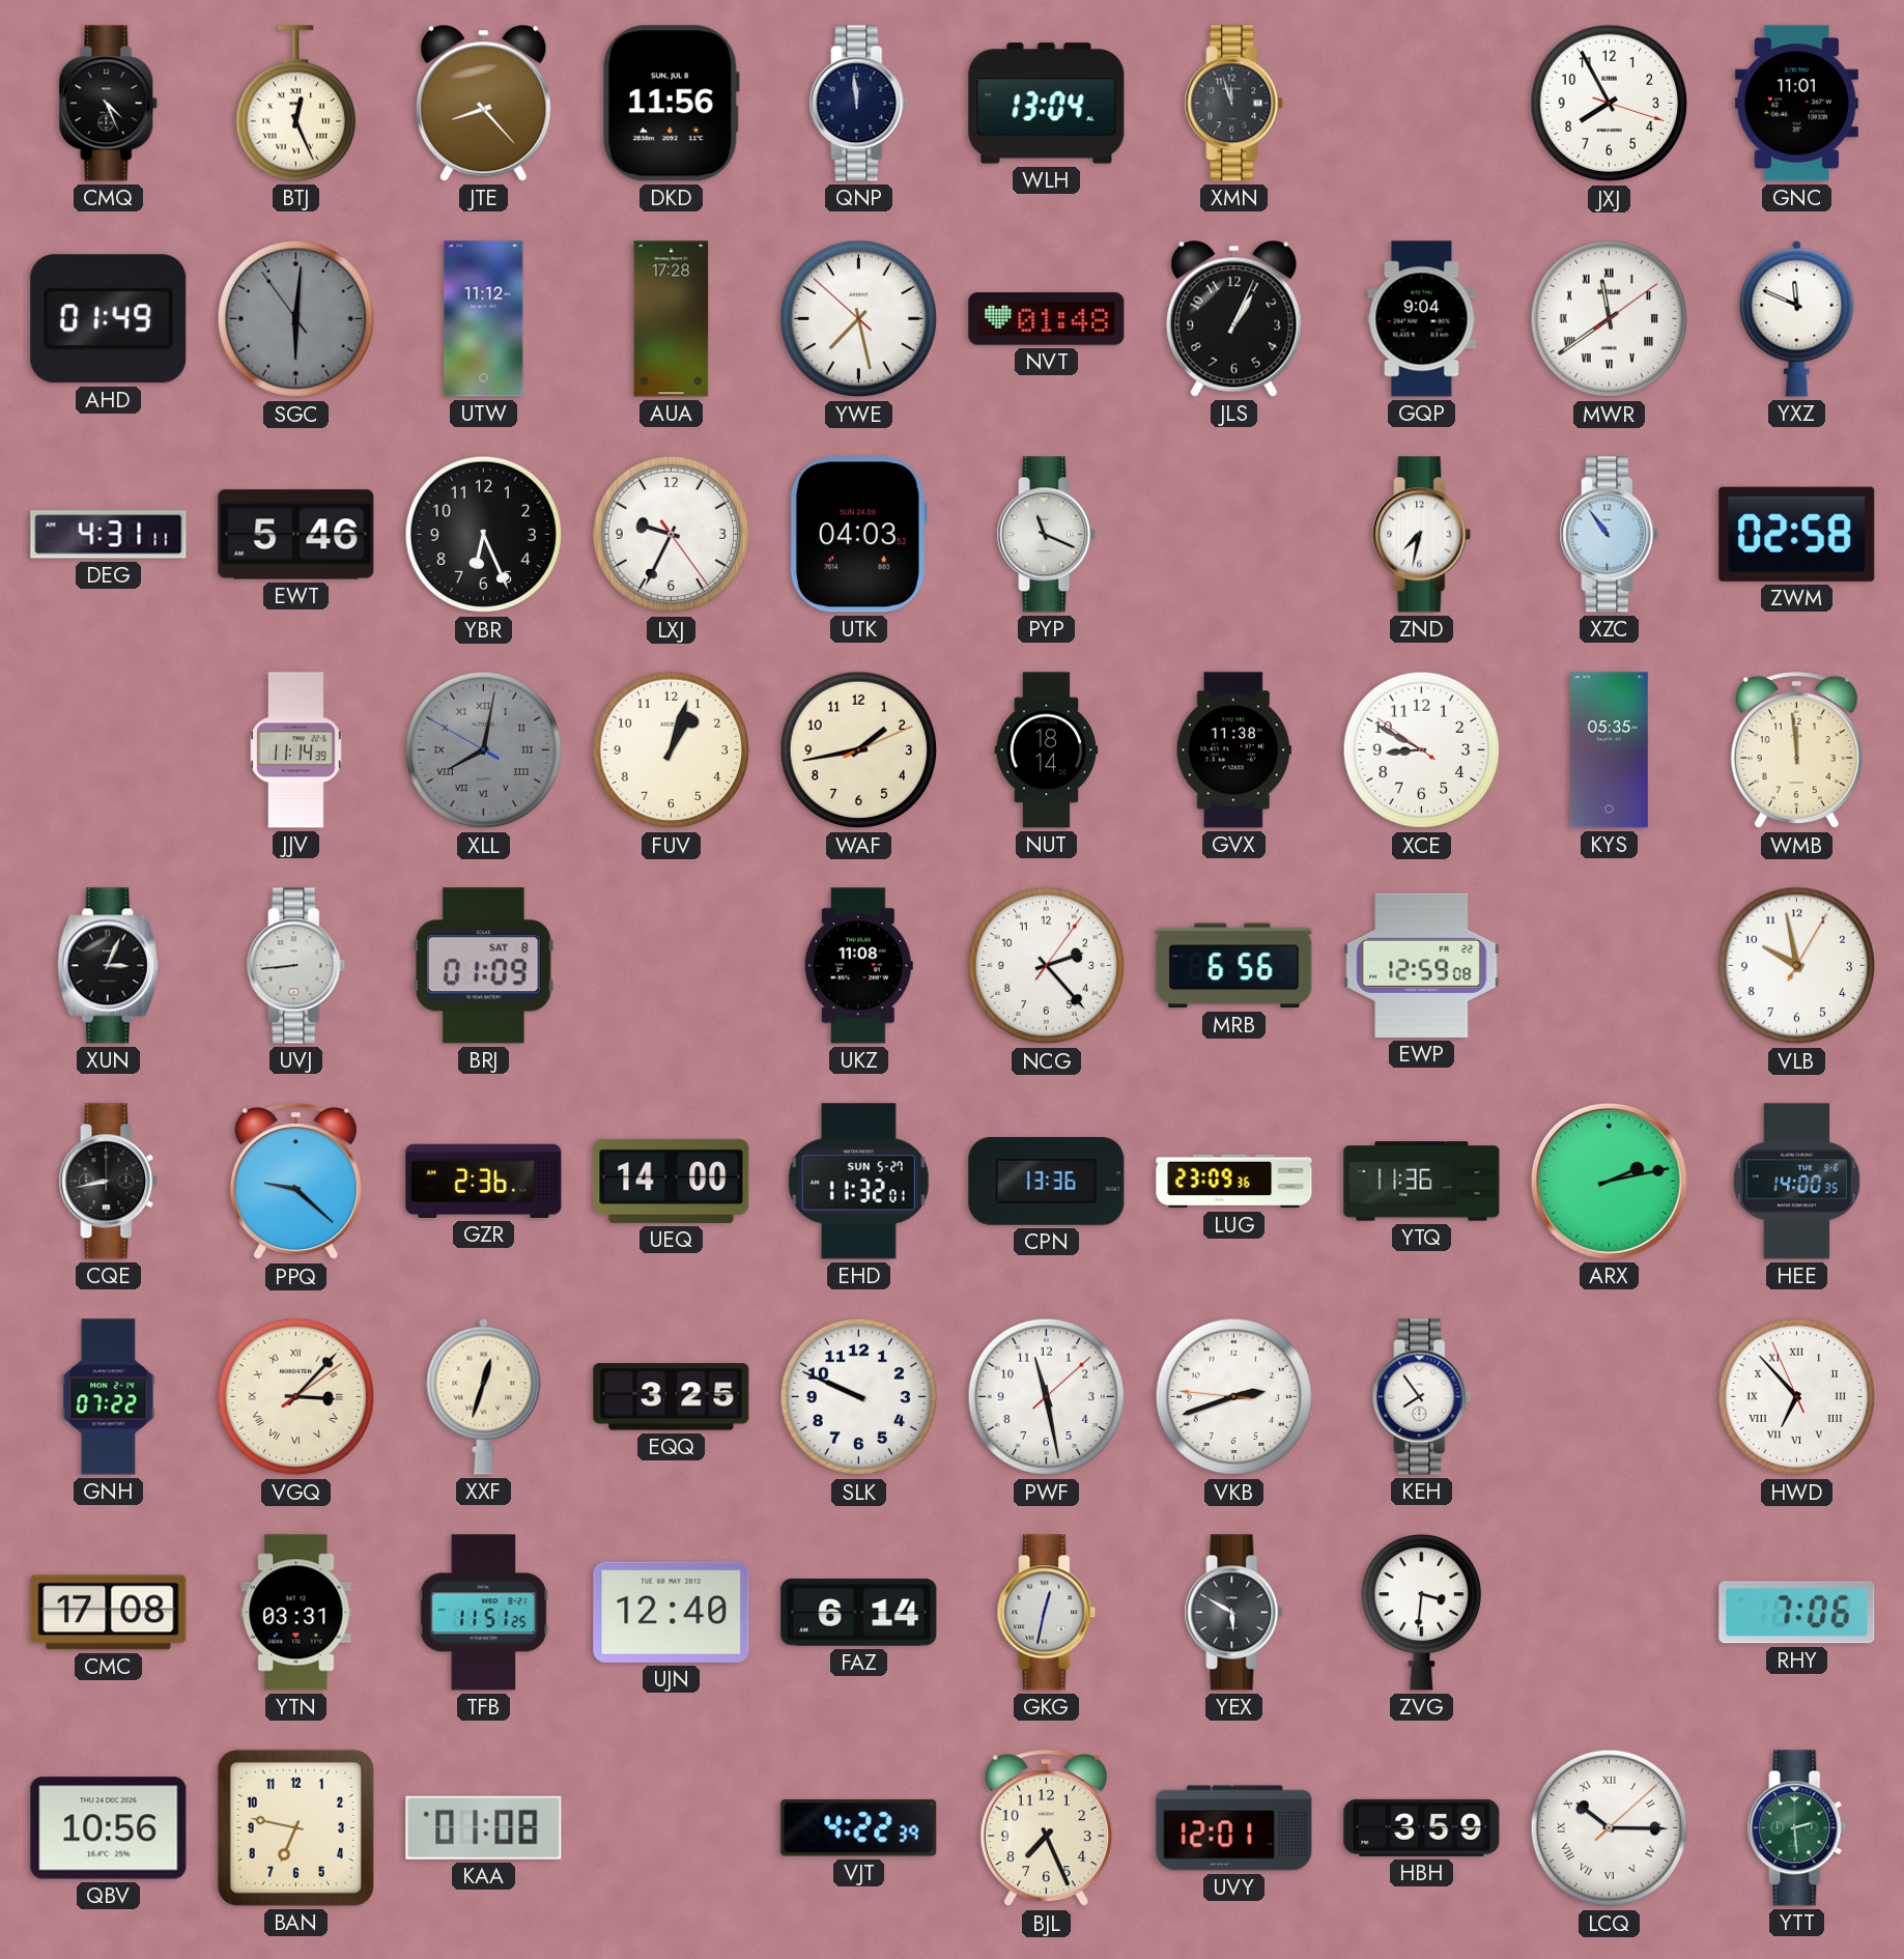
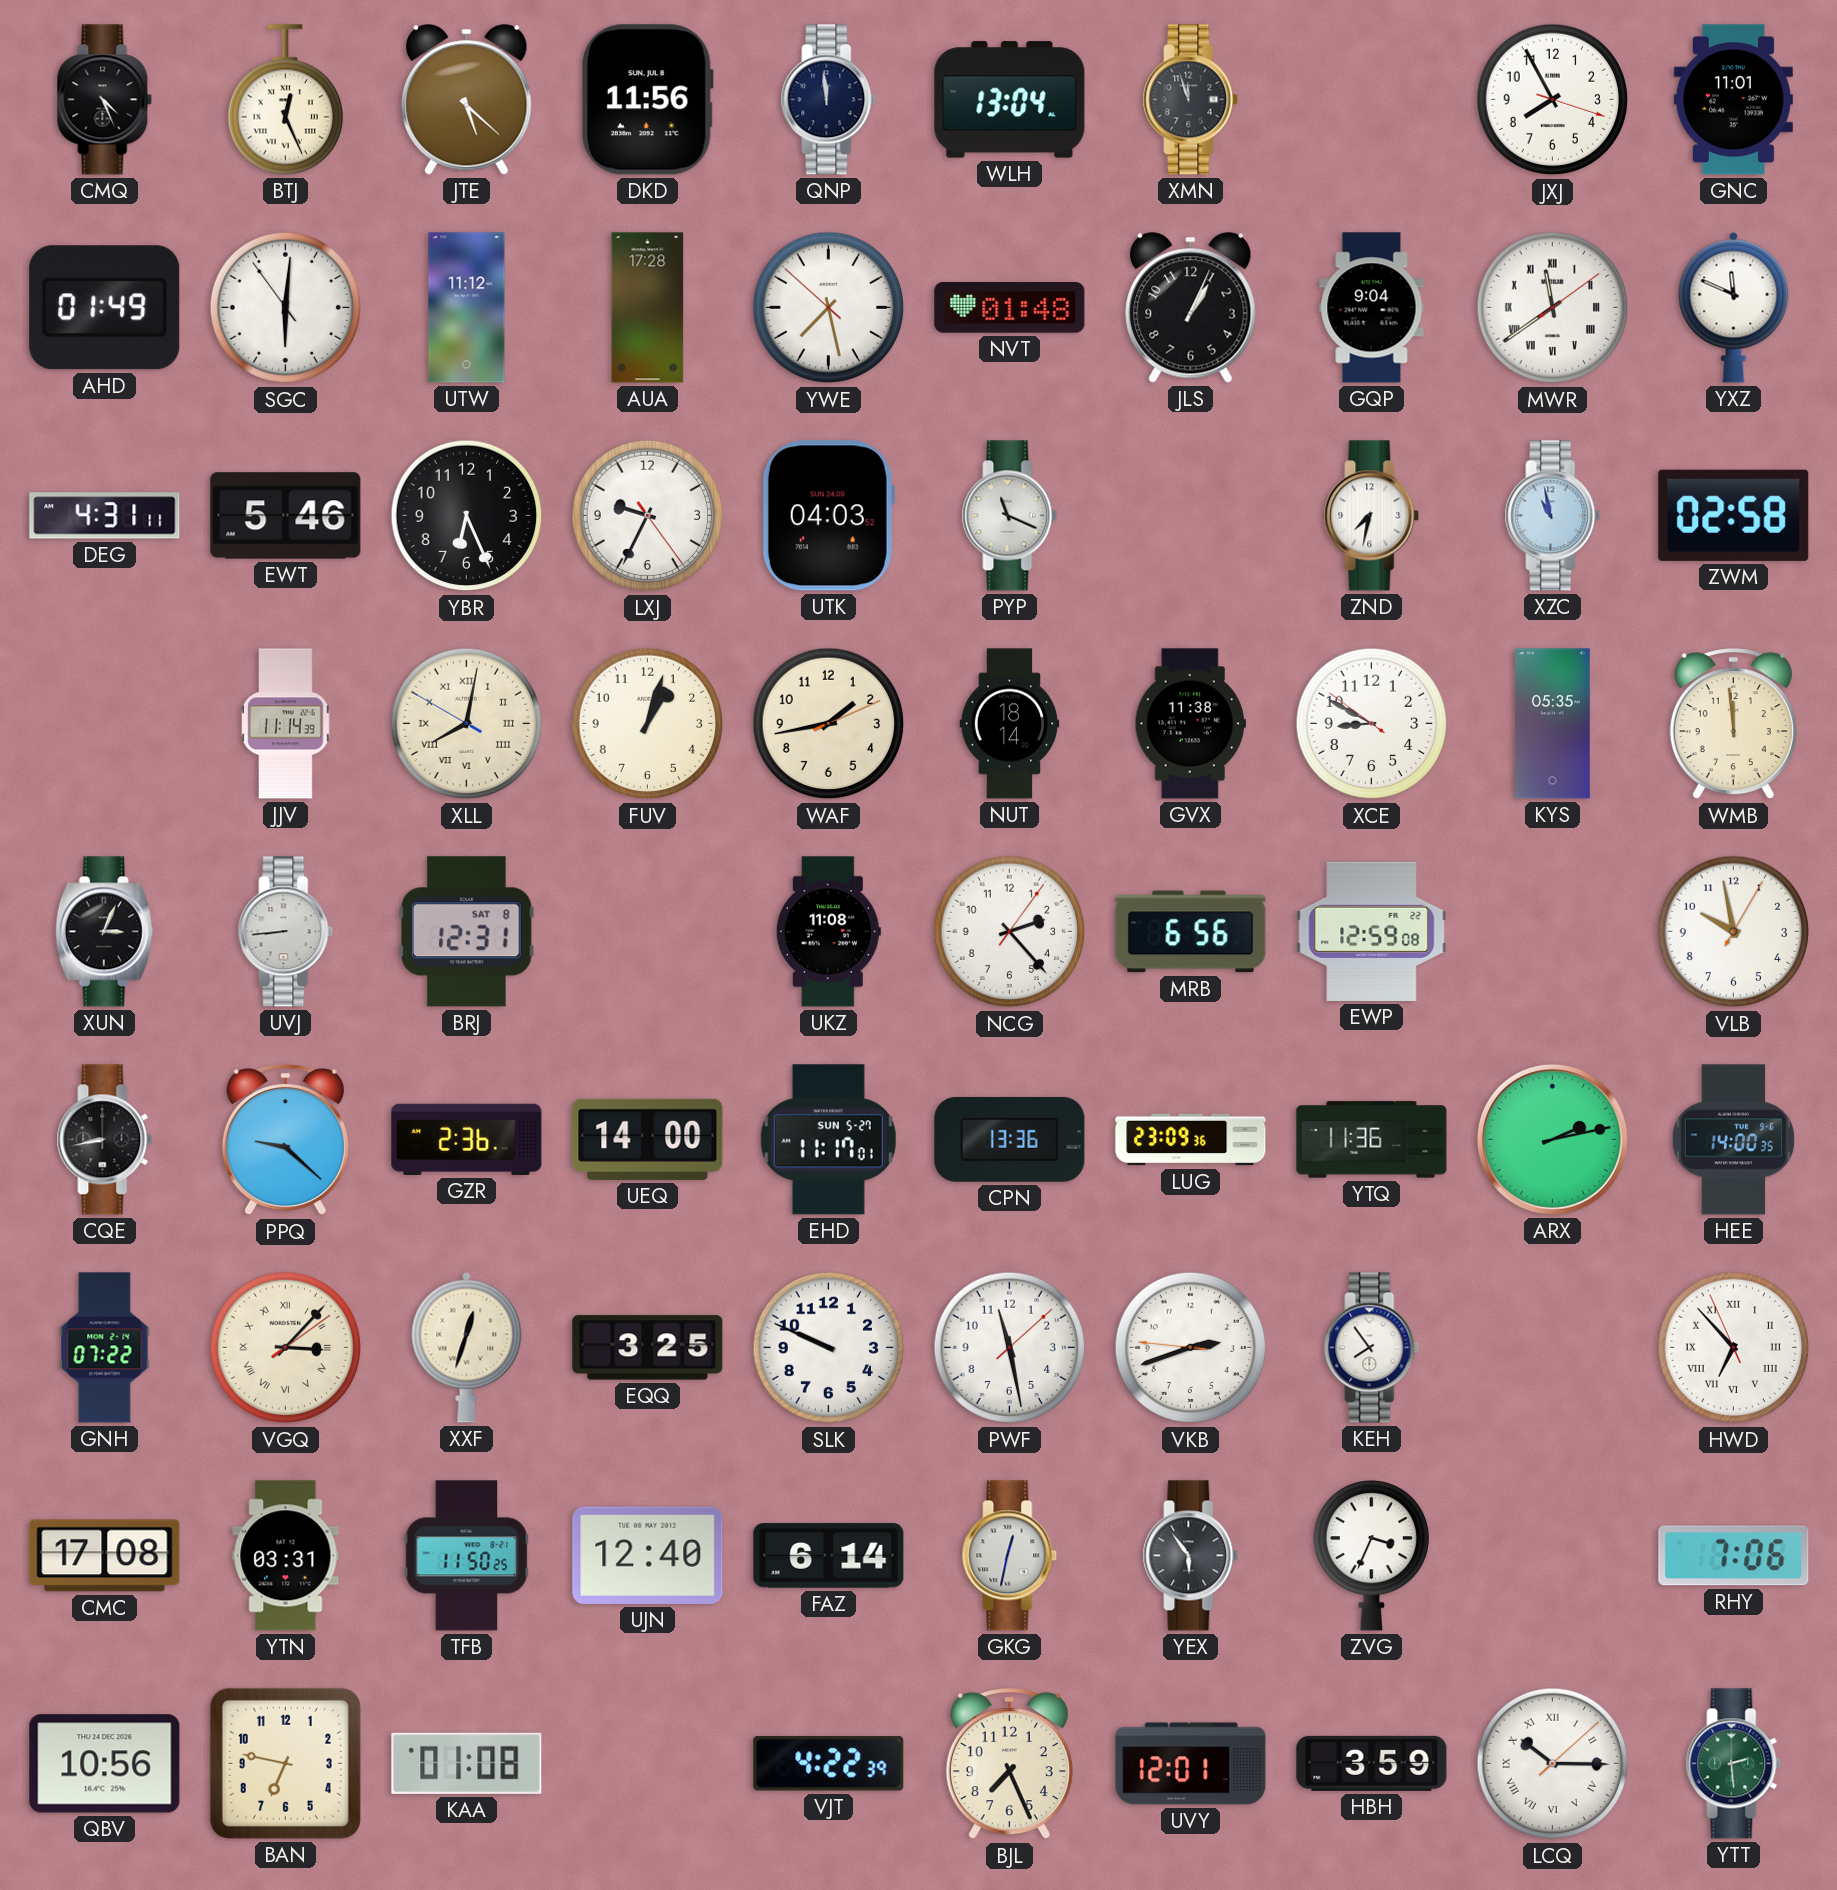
JTE: 8:23 -> 5:22
SGC dial: grey -> white
XZC: 10:54 -> 10:58
XLL dial: grey -> cream
BRJ: 01:09 -> 12:31
EHD: 11:32 -> 11:17
TFB: 11:51 -> 11:50
YEX: 5:50 -> 5:54
ZVG: 3:31 -> 3:34
